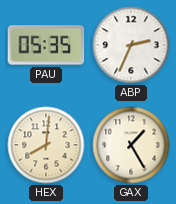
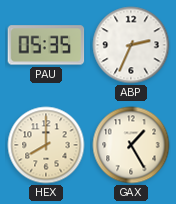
HEX: 8:01 -> 8:00
